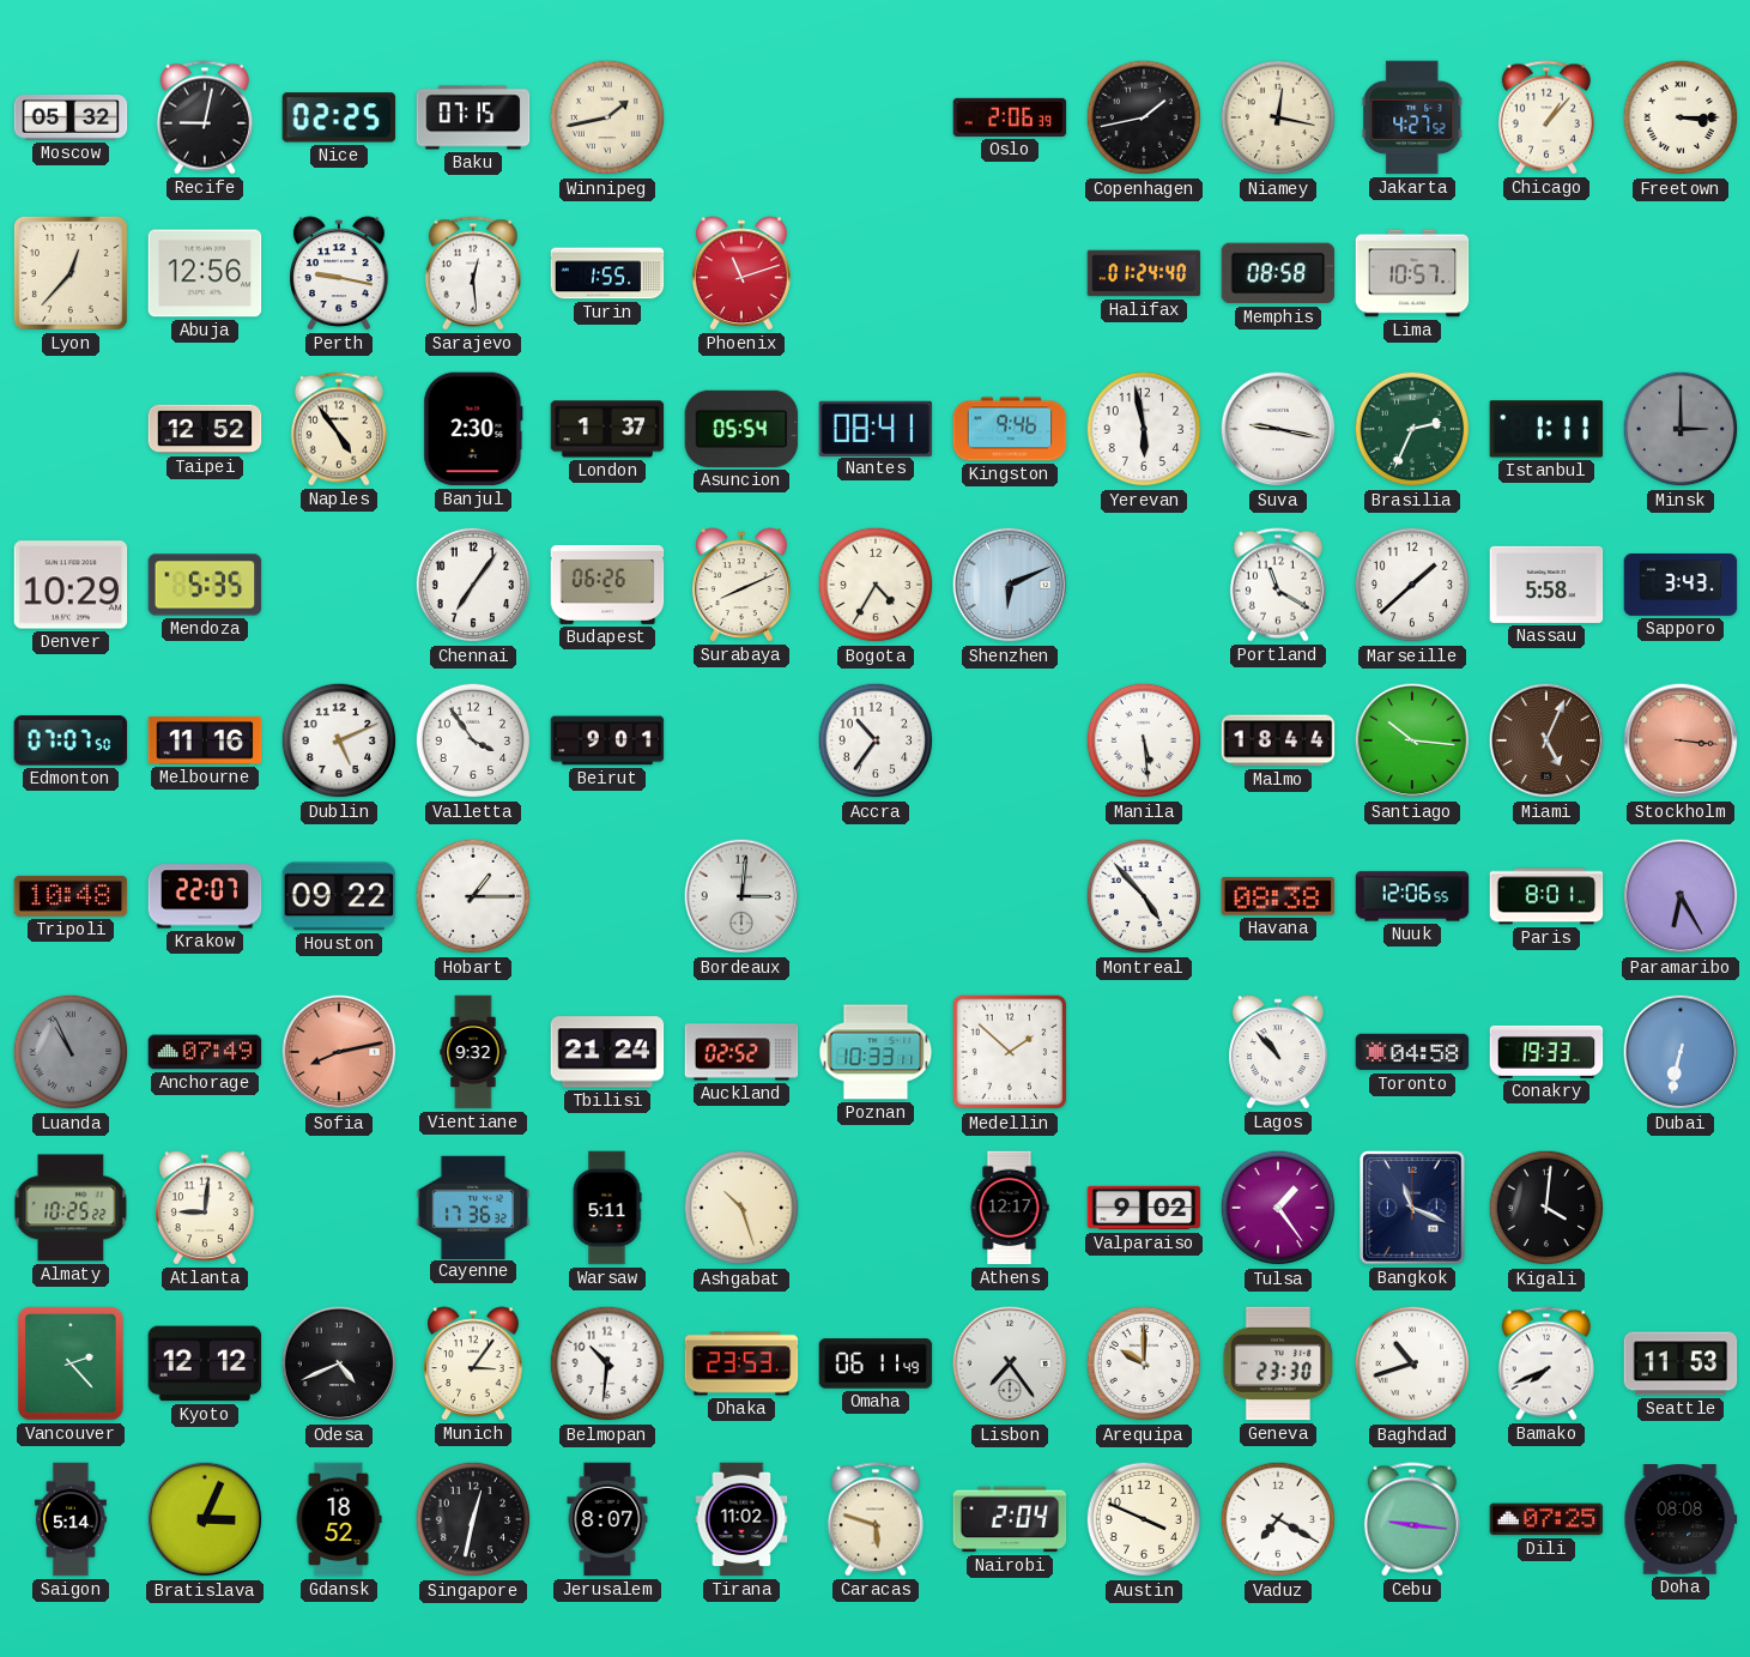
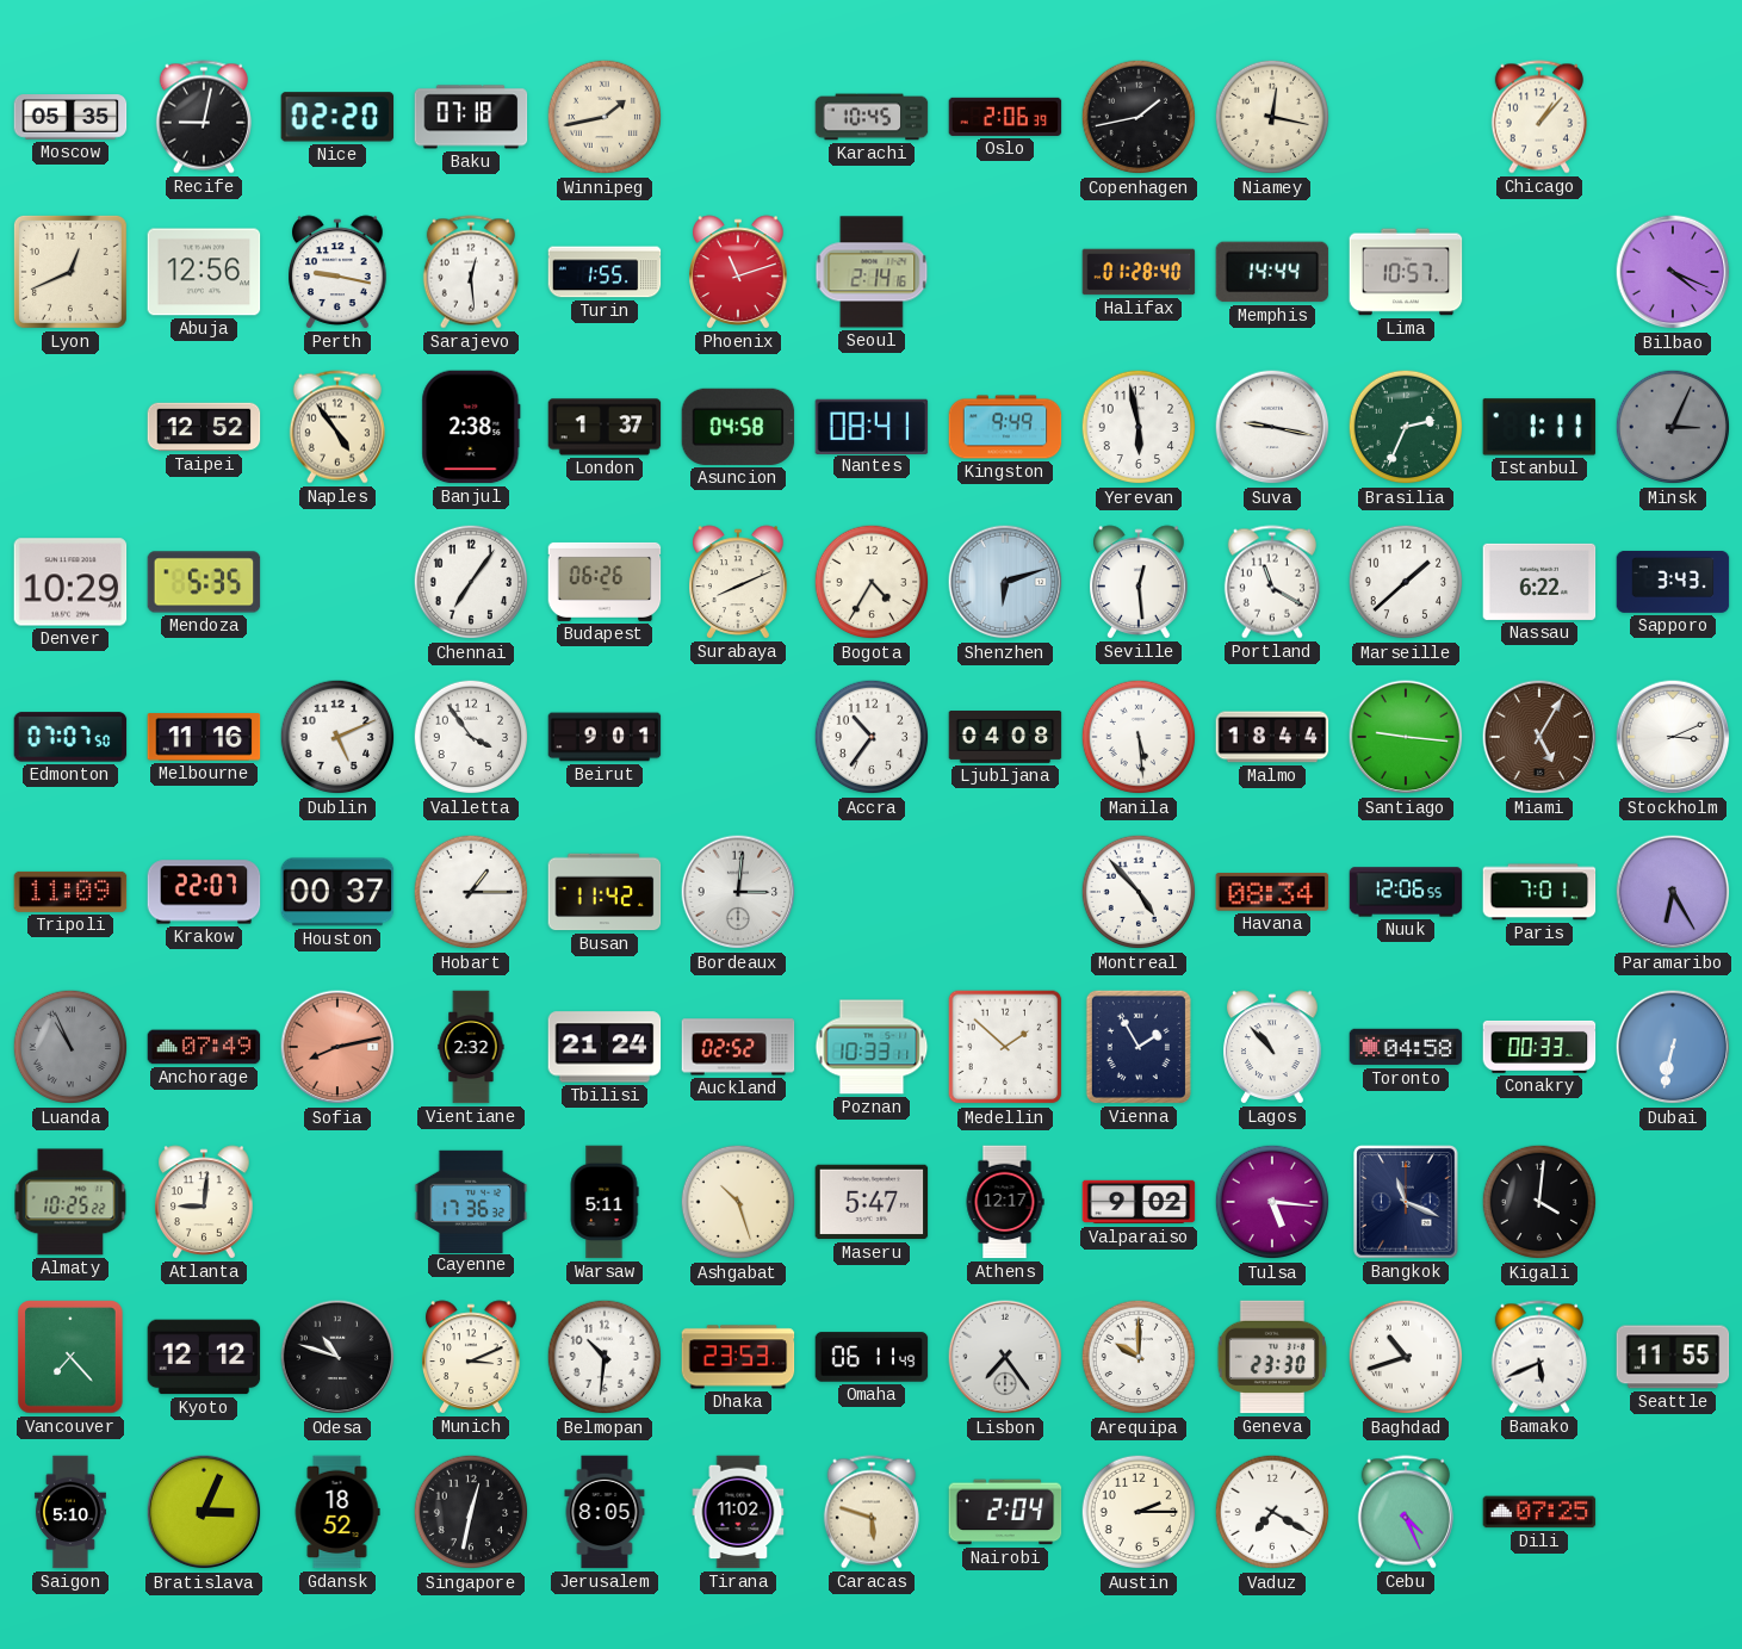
Moscow: 05:32 -> 05:35
Nice: 02:25 -> 02:20
Baku: 07:15 -> 07:18
Karachi: none -> 10:45
Jakarta: 4:27 -> none
Freetown: 3:15 -> none
Lyon: 12:37 -> 12:41
Seoul: none -> 2:14
Halifax: 01:24 -> 01:28
Memphis: 08:58 -> 14:44
Bilbao: none -> 4:19
Banjul: 2:30 -> 2:38
Asuncion: 05:54 -> 04:58
Kingston: 9:46 -> 9:49
Minsk: 3:00 -> 3:04
Shenzhen: 6:11 -> 6:12
Seville: none -> 12:29
Nassau: 5:58 -> 6:22
Ljubljana: none -> 04:08
Santiago: 10:16 -> 9:16
Miami: 5:04 -> 5:05
Stockholm: 3:16 -> 3:11
Stockholm dial: salmon -> white
Tripoli: 10:48 -> 11:09
Houston: 09:22 -> 00:37
Busan: none -> 11:42
Havana: 08:38 -> 08:34
Paris: 8:01 -> 7:01
Vientiane: 9:32 -> 2:32
Vienna: none -> 1:55
Conakry: 19:33 -> 00:33
Maseru: none -> 5:47
Tulsa: 1:24 -> 5:16
Vancouver: 2:23 -> 7:23
Odesa: 4:41 -> 10:48
Munich: 3:06 -> 3:11
Bamako: 7:41 -> 5:41
Seattle: 11:53 -> 11:55
Saigon: 5:14 -> 5:10
Jerusalem: 8:07 -> 8:05
Austin: 3:49 -> 2:15
Cebu: 9:16 -> 4:26
Doha: 08:08 -> none
